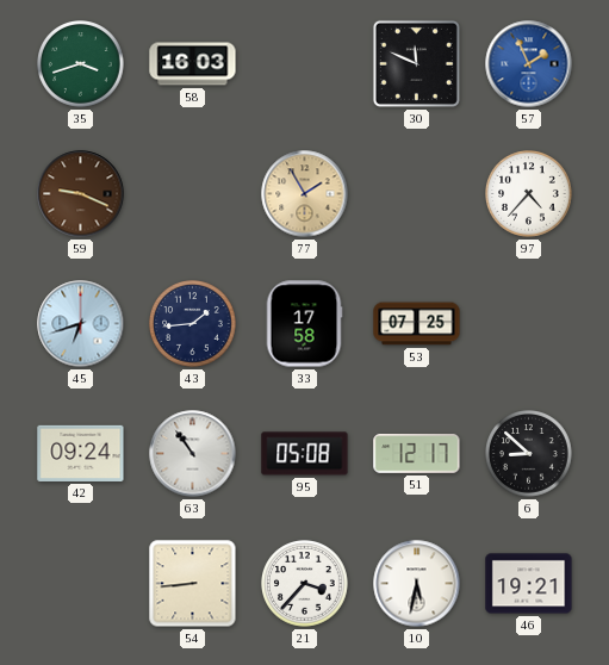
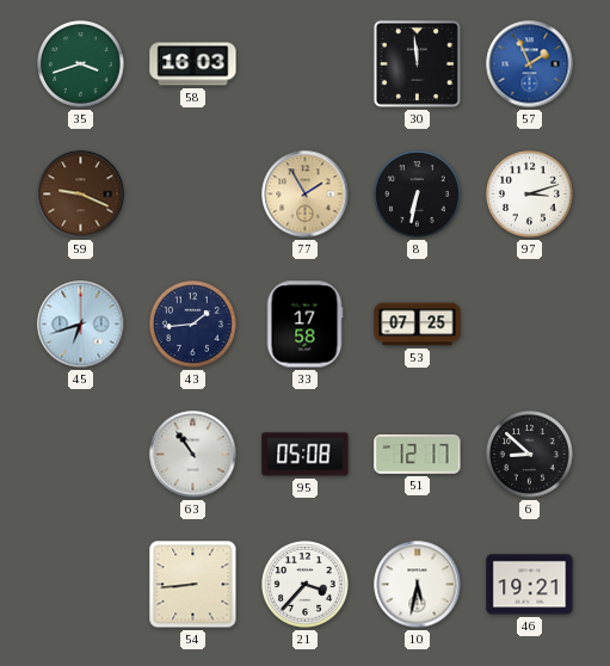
30: 11:49 -> 11:59
8: none -> 6:32
97: 4:37 -> 3:12
42: 09:24 -> none
